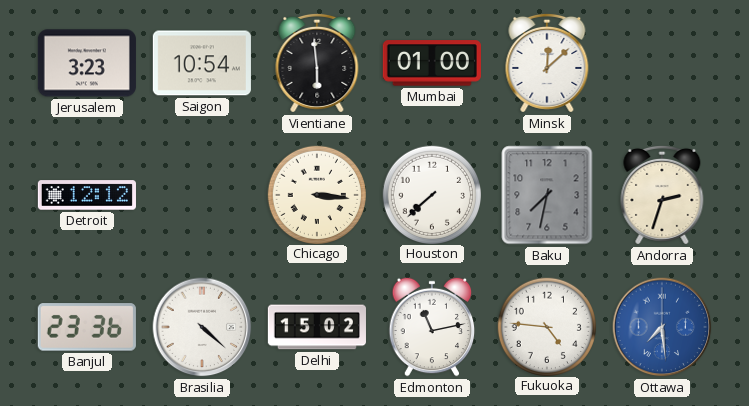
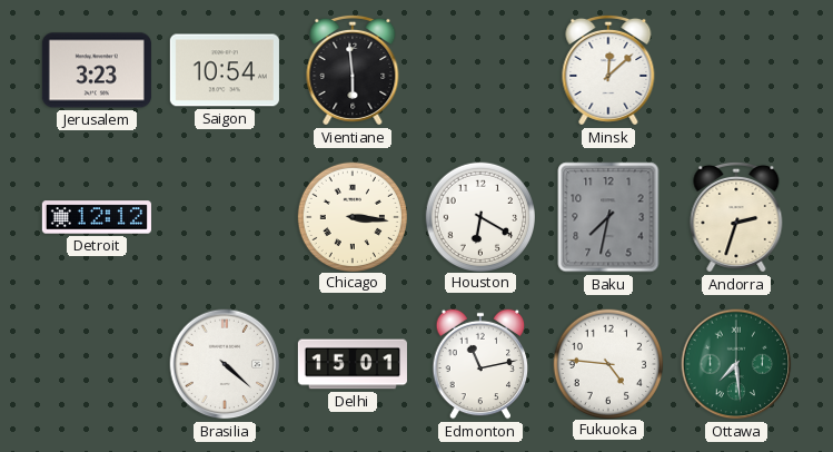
Mumbai: 01:00 -> none
Houston: 7:38 -> 6:20
Banjul: 23:36 -> none
Delhi: 15:02 -> 15:01
Ottawa dial: blue -> green
